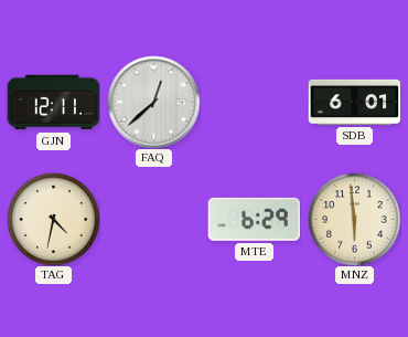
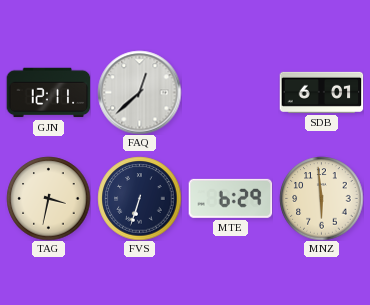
TAG: 4:32 -> 3:32
FVS: none -> 6:33
